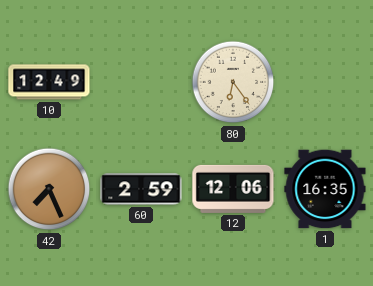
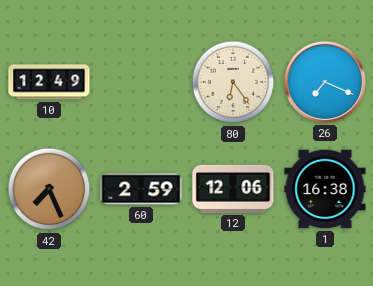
26: none -> 7:19
1: 16:35 -> 16:38
